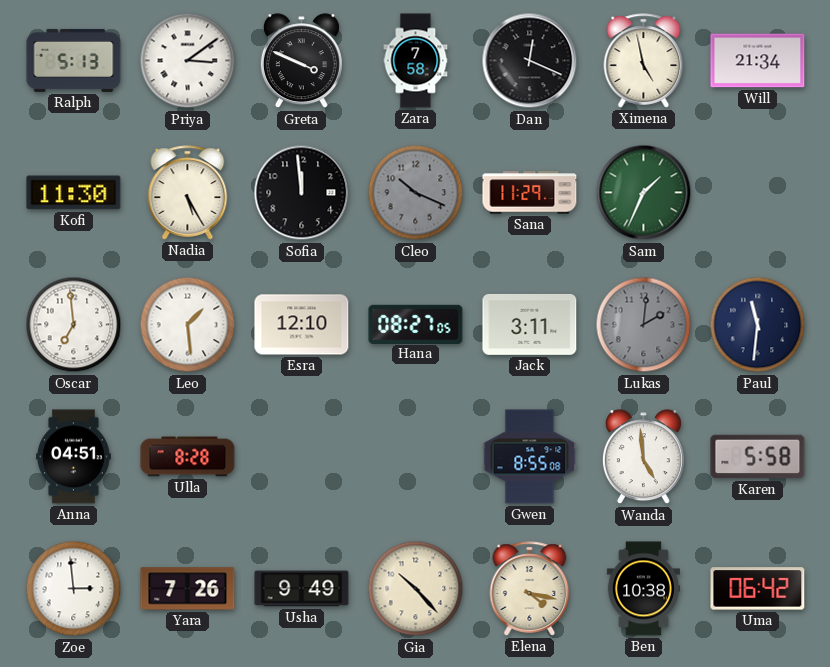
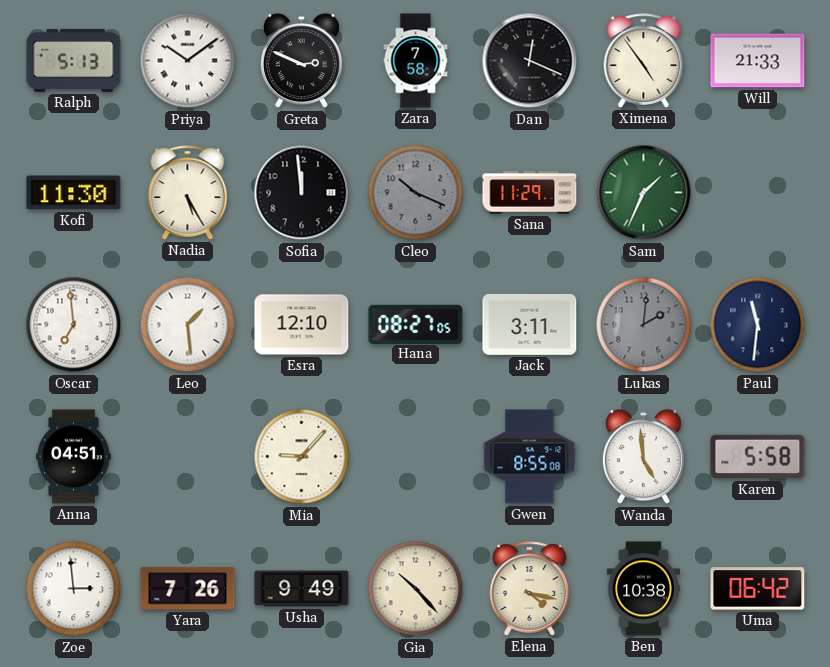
Priya: 3:09 -> 10:09
Greta: 3:49 -> 2:49
Ximena: 4:58 -> 4:54
Will: 21:34 -> 21:33
Ulla: 8:28 -> none
Mia: none -> 9:07
